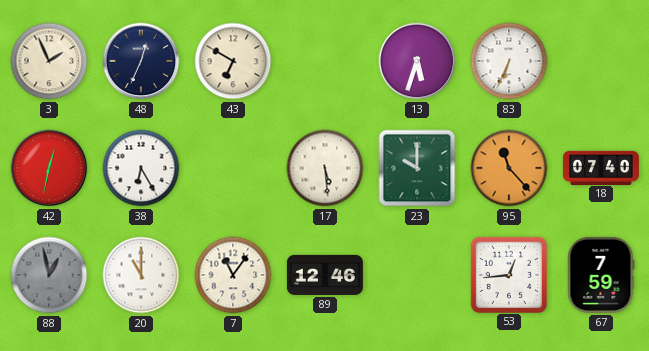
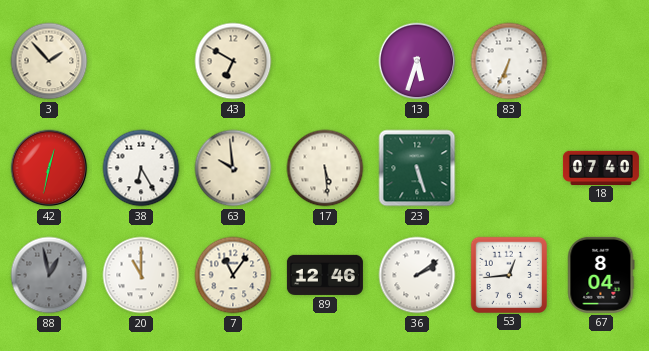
3: 1:56 -> 1:53
48: 12:34 -> none
63: none -> 9:59
23: 10:00 -> 5:27
95: 11:23 -> none
36: none -> 2:09
67: 7:59 -> 8:04
